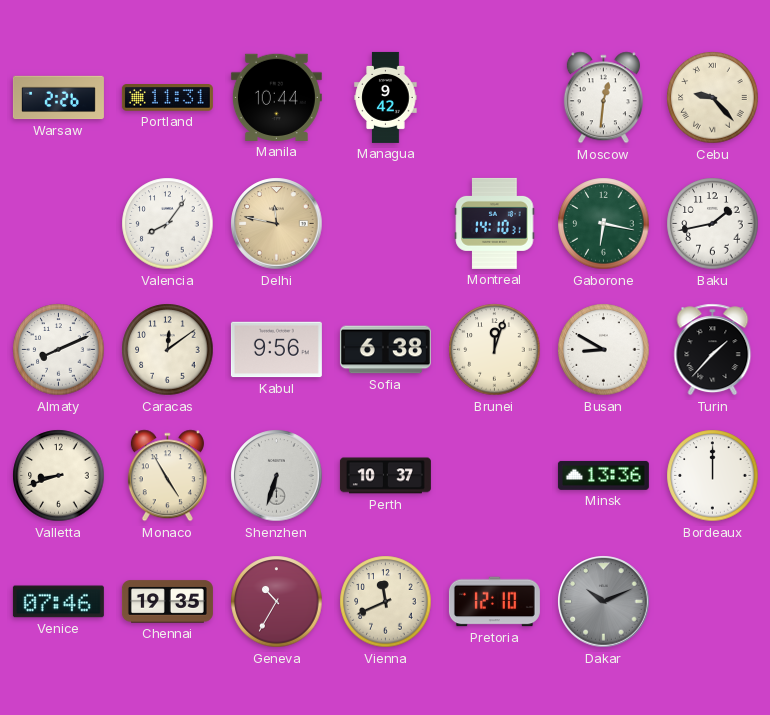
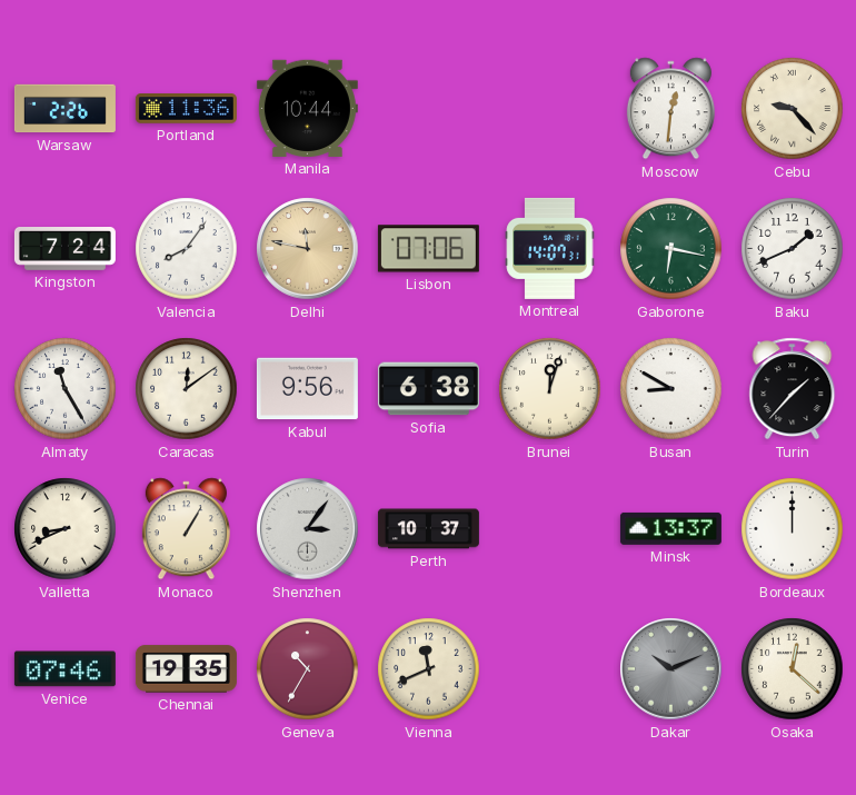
Portland: 11:31 -> 11:36
Managua: 9:42 -> none
Kingston: none -> 7:24
Lisbon: none -> 07:06
Montreal: 14:10 -> 14:07
Baku: 1:43 -> 1:41
Almaty: 8:11 -> 11:25
Valletta: 8:42 -> 8:41
Monaco: 4:55 -> 1:05
Shenzhen: 6:33 -> 3:06
Minsk: 13:36 -> 13:37
Pretoria: 12:10 -> none
Osaka: none -> 12:22
